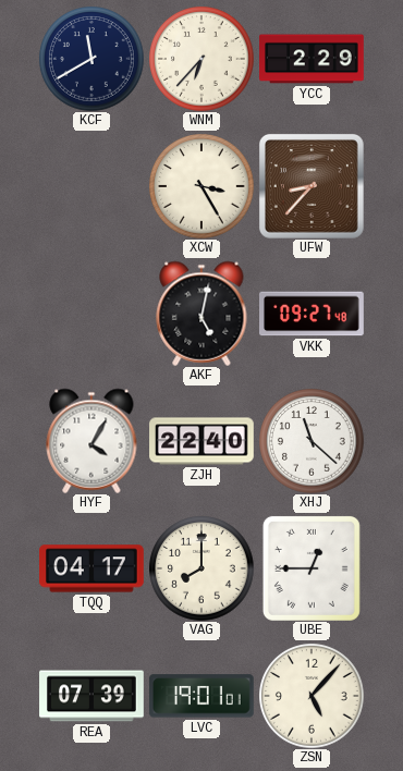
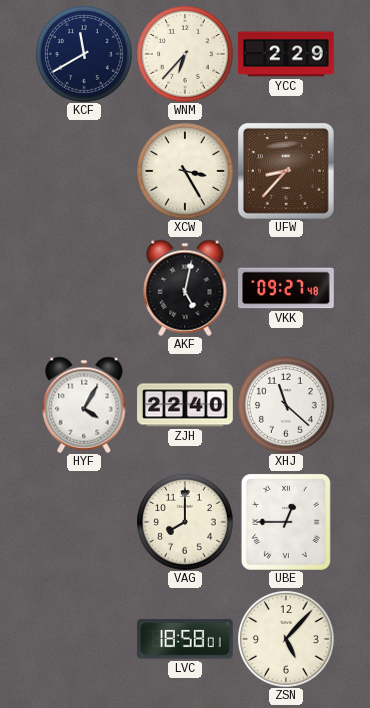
TQQ: 04:17 -> none
REA: 07:39 -> none
LVC: 19:01 -> 18:58
